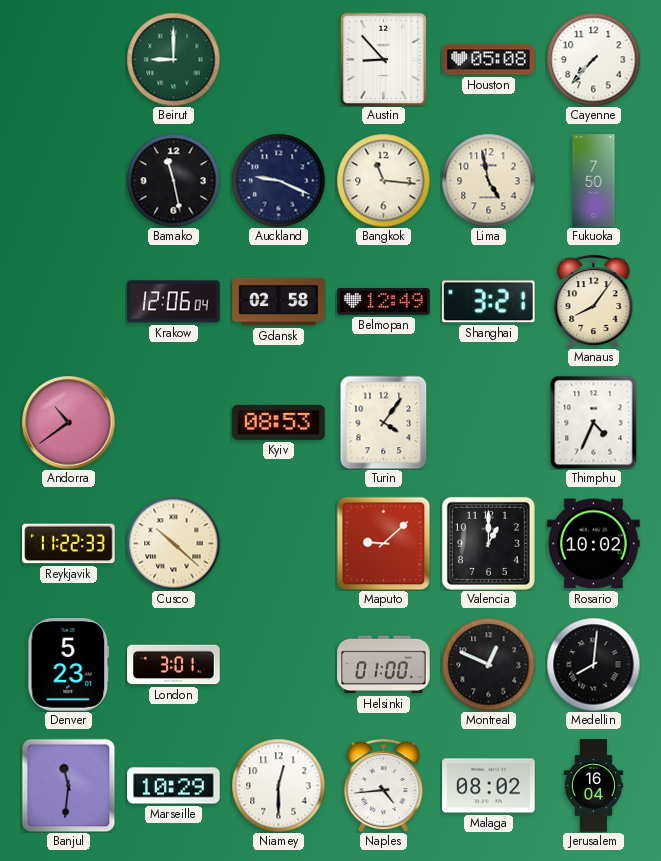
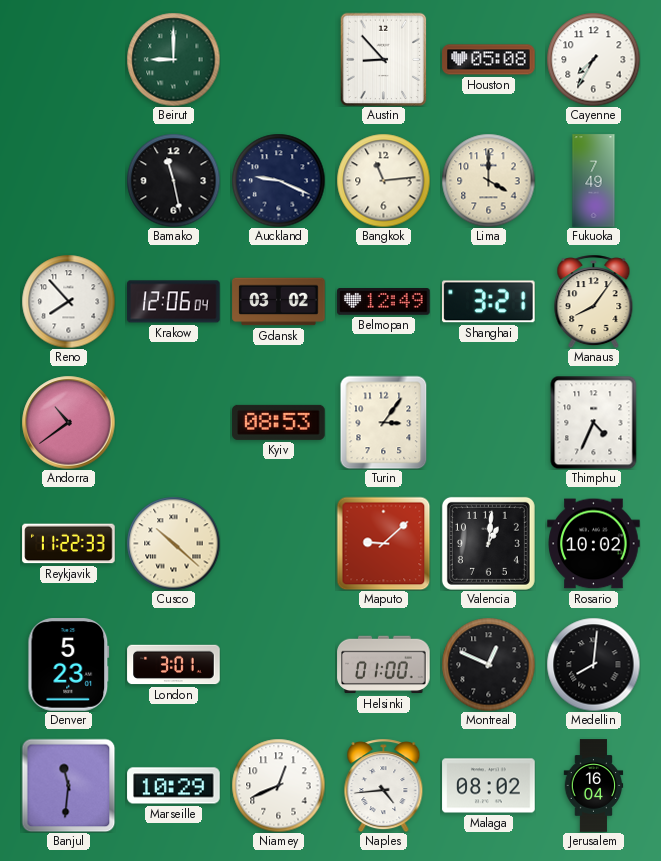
Cayenne: 7:37 -> 7:35
Bangkok: 11:16 -> 11:14
Lima: 4:58 -> 4:00
Fukuoka: 7:50 -> 7:49
Reno: none -> 7:53
Gdansk: 02:58 -> 03:02
Turin: 4:06 -> 3:06
Valencia: 1:00 -> 1:01
Niamey: 12:30 -> 12:41
